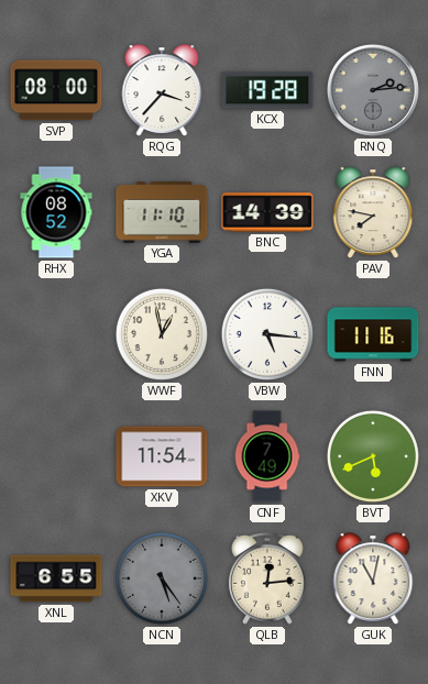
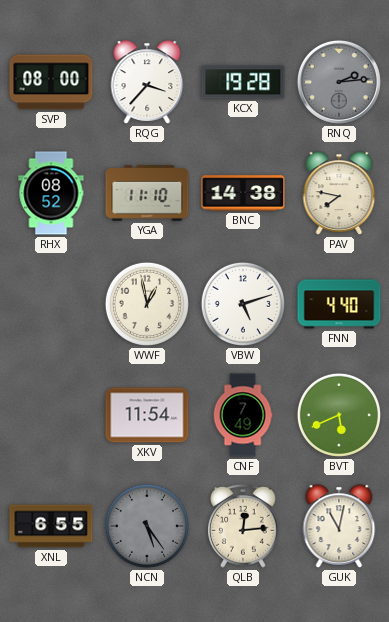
BNC: 14:39 -> 14:38
VBW: 5:16 -> 5:12
FNN: 11:16 -> 4:40
